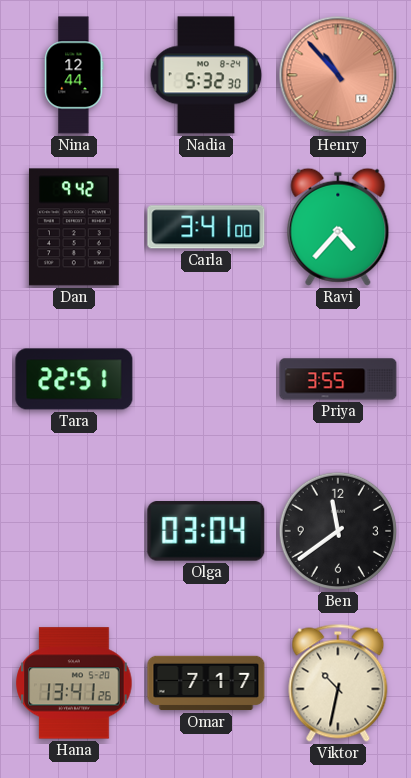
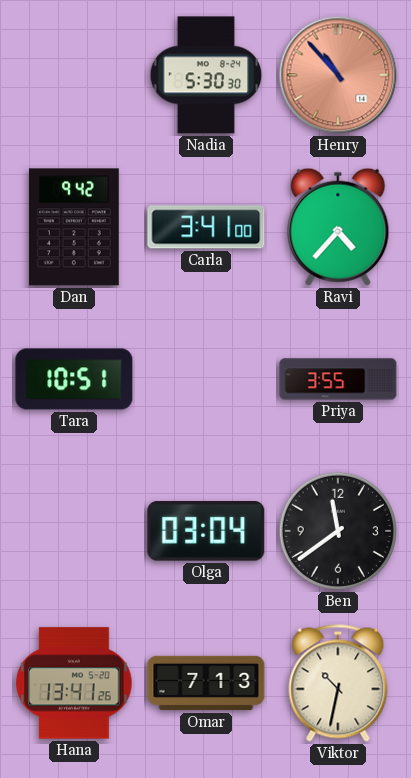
Nina: 12:44 -> none
Nadia: 5:32 -> 5:30
Tara: 22:51 -> 10:51
Omar: 7:17 -> 7:13
